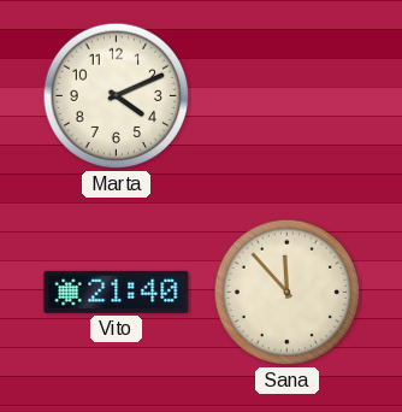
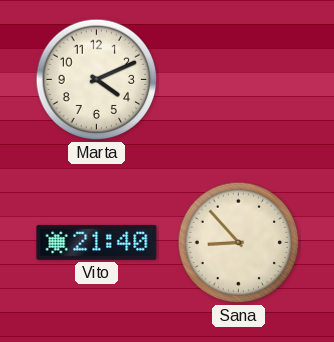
Sana: 11:53 -> 8:53
